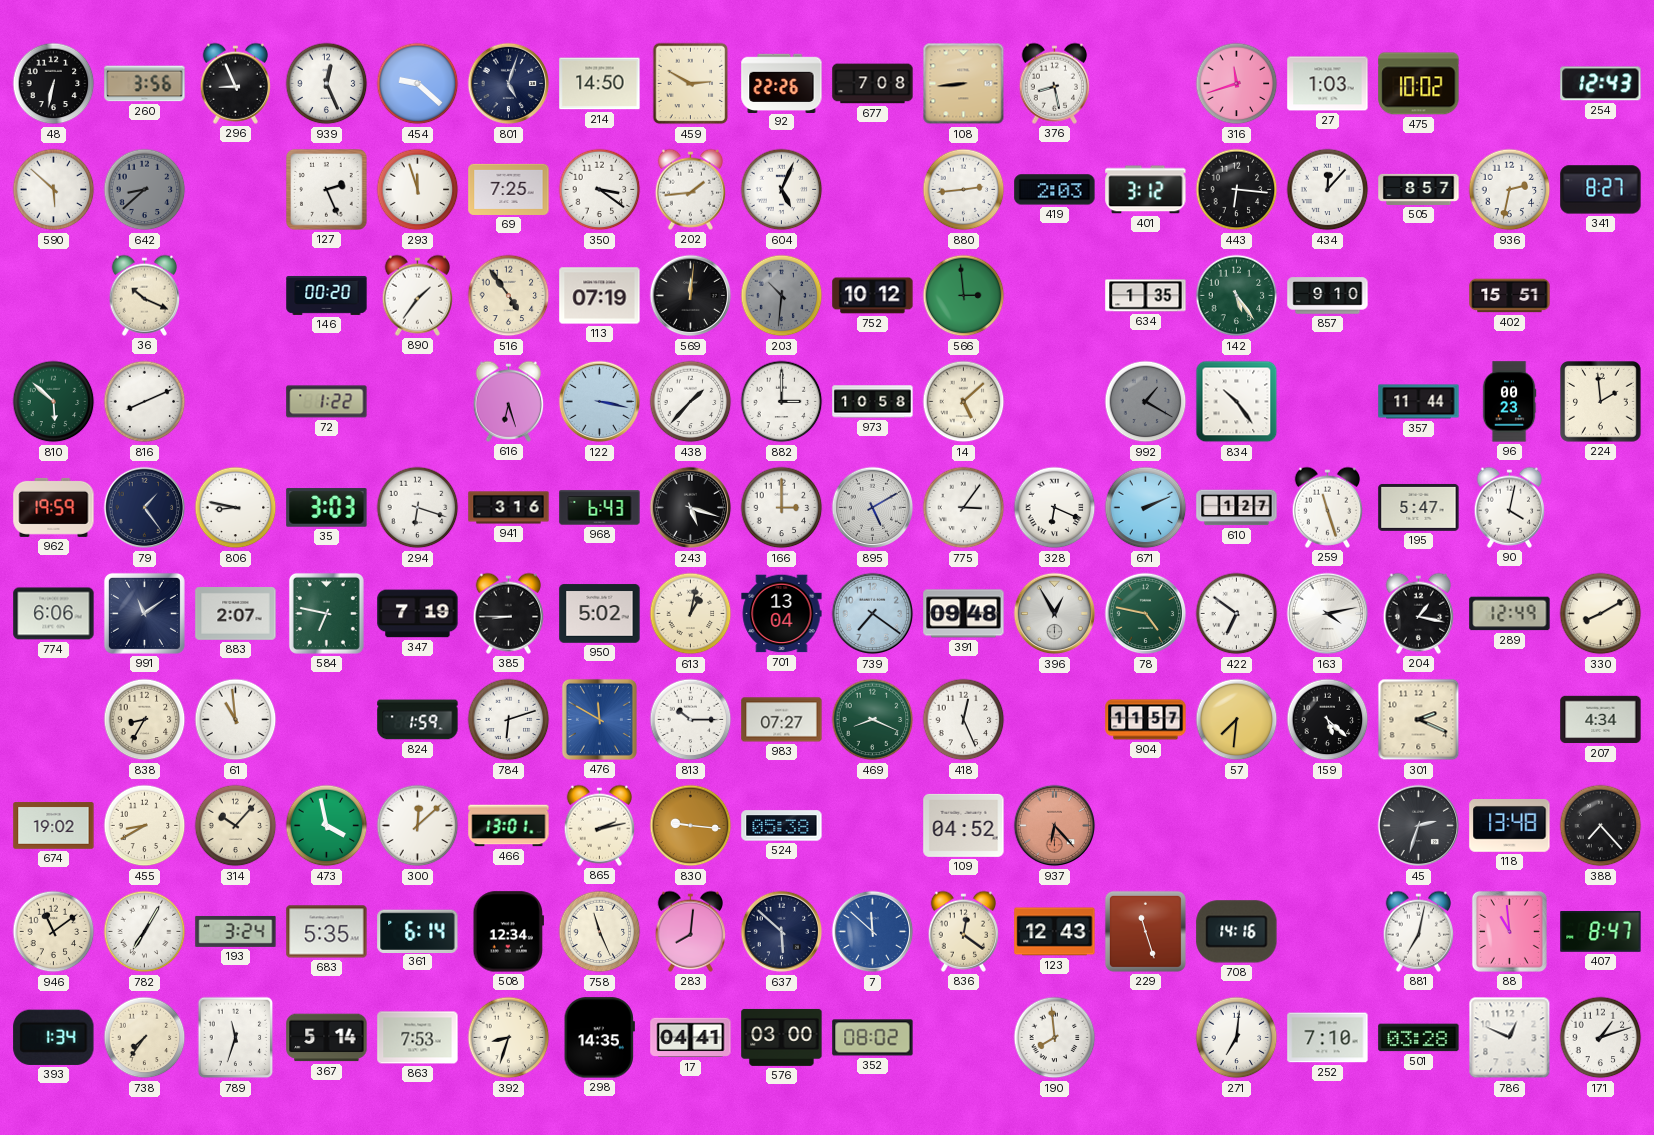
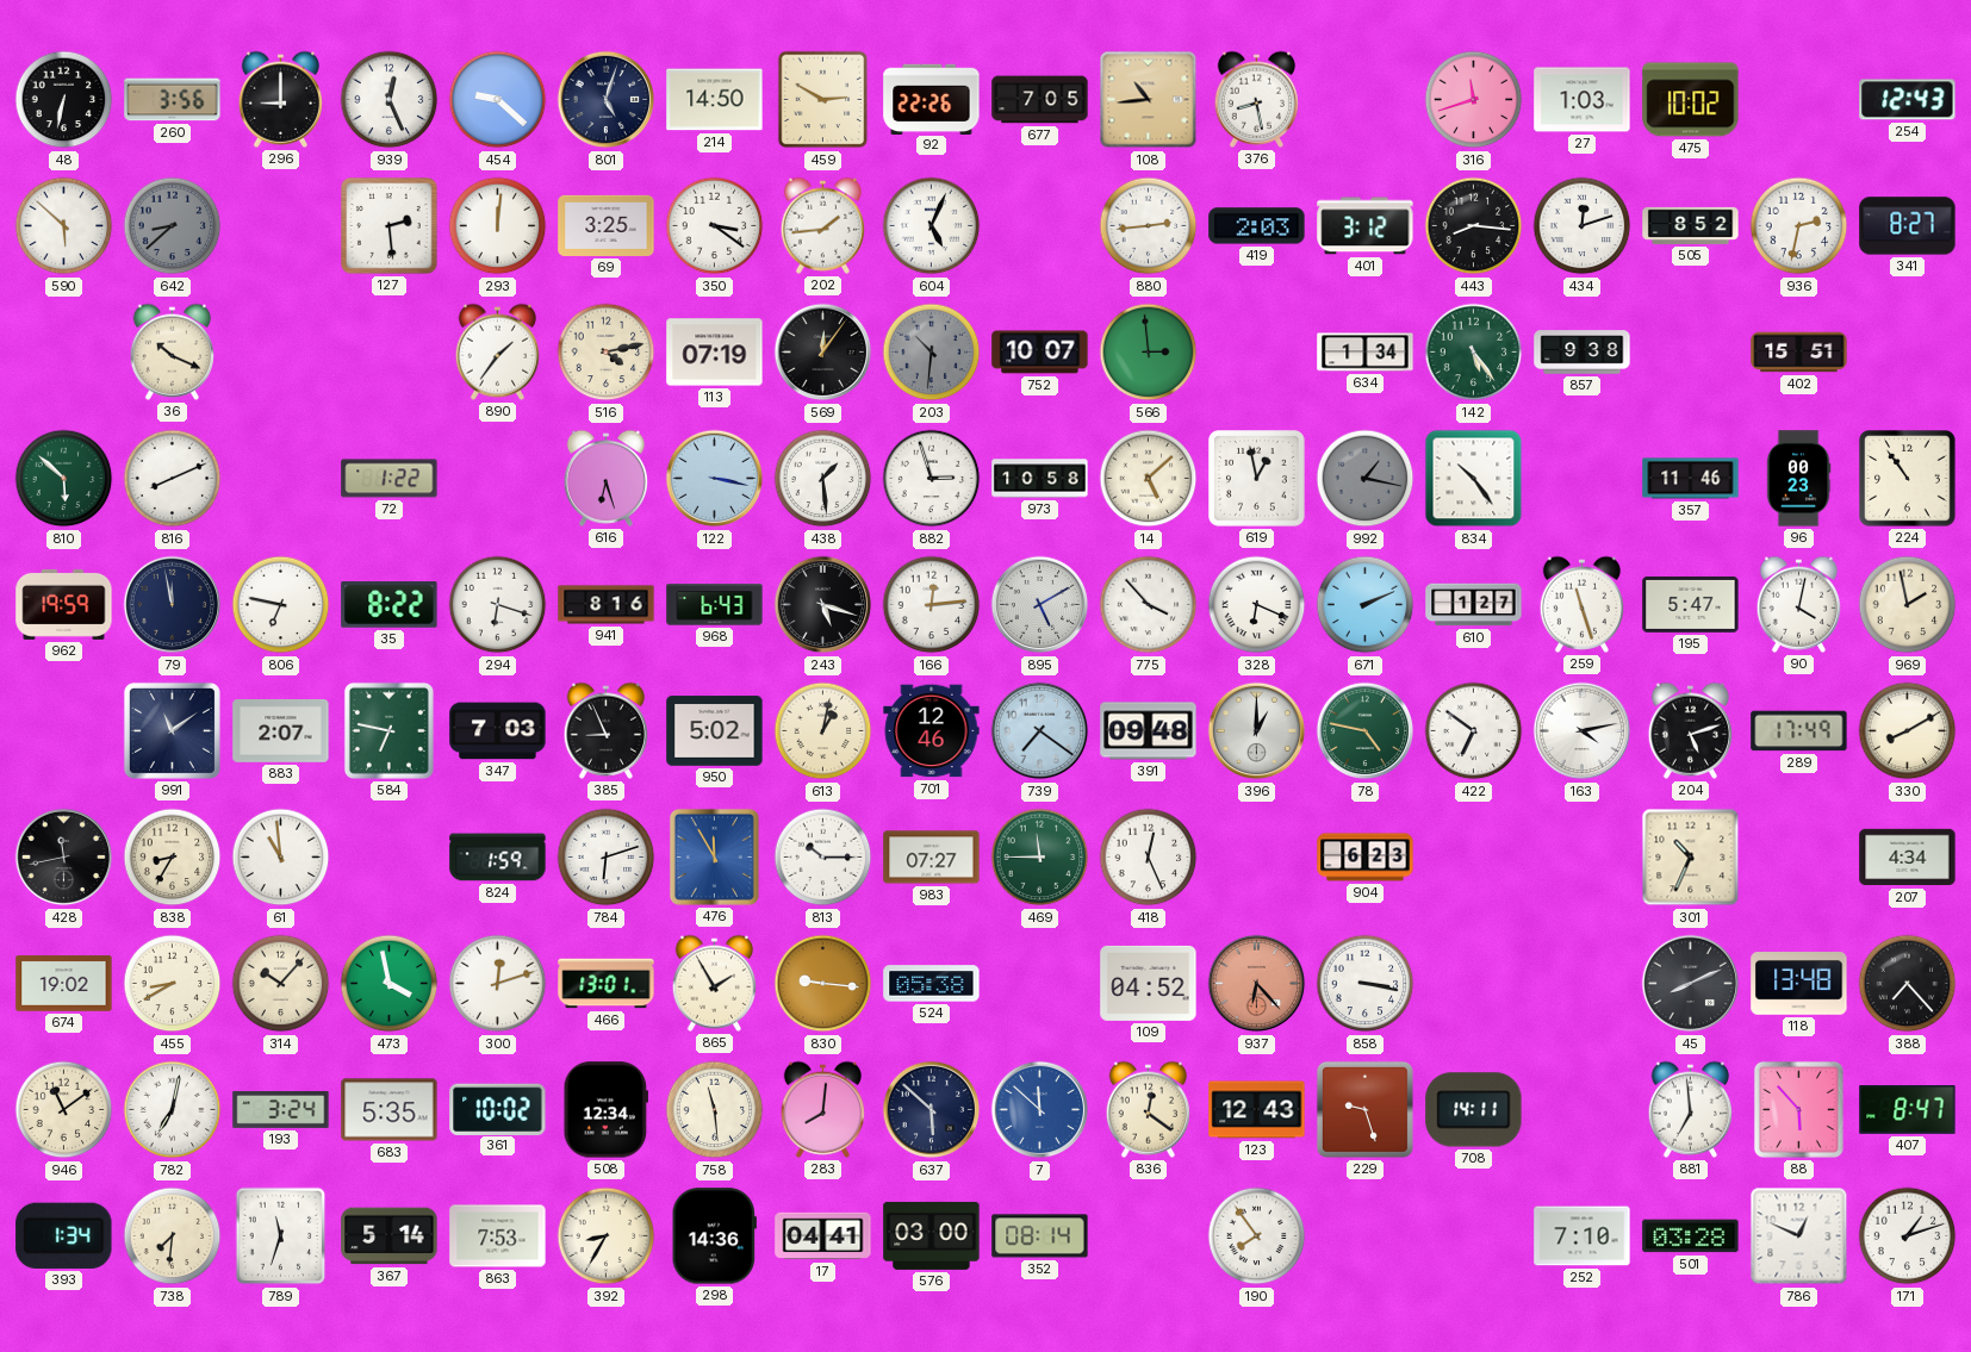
296: 8:56 -> 9:00
677: 7:08 -> 7:05
108: 8:44 -> 10:44
127: 2:26 -> 2:29
293: 11:57 -> 12:01
69: 7:25 -> 3:25
443: 6:16 -> 8:16
434: 12:07 -> 12:12
505: 8:57 -> 8:52
146: 00:20 -> none
516: 4:54 -> 4:13
569: 12:01 -> 12:06
752: 10:12 -> 10:07
634: 1:35 -> 1:34
857: 9:10 -> 9:38
438: 1:37 -> 1:29
882: 3:00 -> 2:57
619: none -> 12:58
992: 1:20 -> 1:17
357: 11:44 -> 11:46
224: 1:59 -> 10:54
79: 1:24 -> 11:58
806: 8:47 -> 6:47
35: 3:03 -> 8:22
941: 3:16 -> 8:16
166: 3:00 -> 12:14
775: 3:06 -> 3:53
969: none -> 1:58
774: 6:06 -> none
347: 7:19 -> 7:03
385: 8:45 -> 8:56
701: 13:04 -> 12:46
396: 12:55 -> 1:00
204: 1:17 -> 5:12
289: 12:49 -> 17:49
428: none -> 11:43
476: 11:50 -> 11:55
469: 8:19 -> 11:45
904: 11:57 -> 6:23
57: 7:31 -> none
159: 5:22 -> none
301: 2:19 -> 10:34
300: 12:08 -> 12:12
865: 2:13 -> 1:55
858: none -> 3:17
45: 2:33 -> 8:11
782: 7:05 -> 7:02
361: 6:14 -> 10:02
758: 11:26 -> 11:29
229: 11:27 -> 9:27
708: 14:16 -> 14:11
881: 7:02 -> 6:59
88: 10:59 -> 5:53
738: 7:36 -> 7:31
392: 8:33 -> 8:35
298: 14:35 -> 14:36
352: 08:02 -> 08:14
190: 7:59 -> 7:54
271: 7:01 -> none
